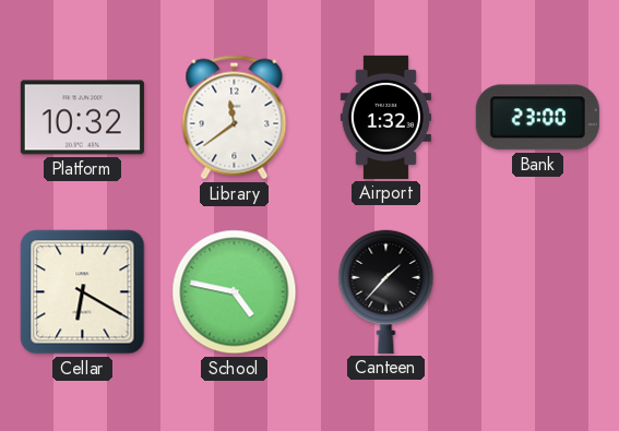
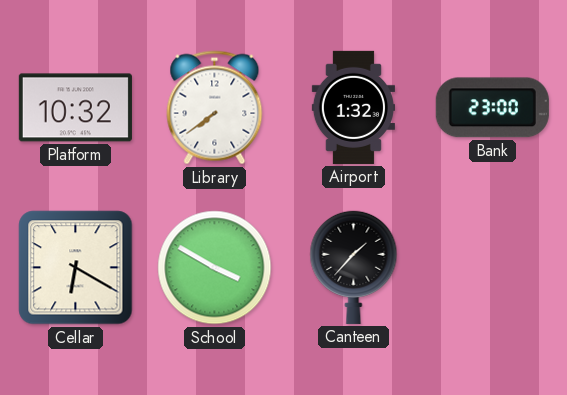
Library: 11:39 -> 7:39
School: 4:47 -> 3:50
